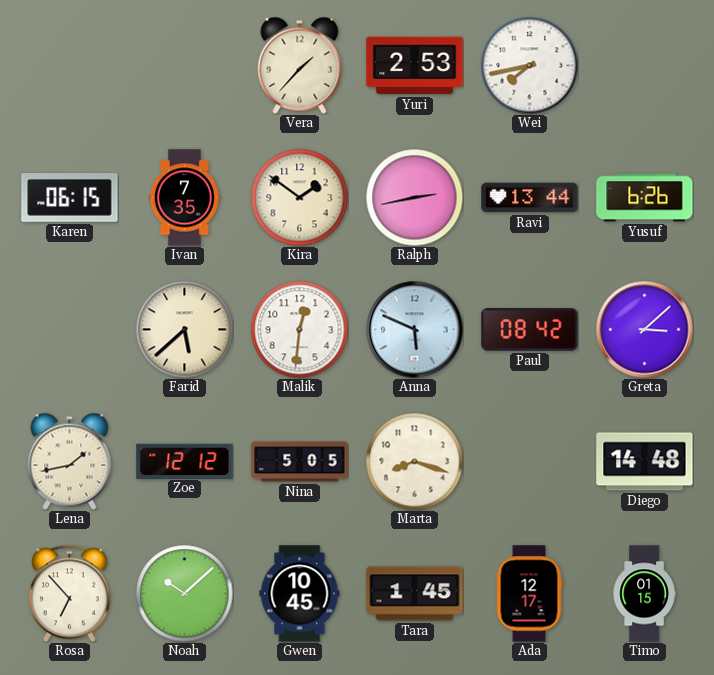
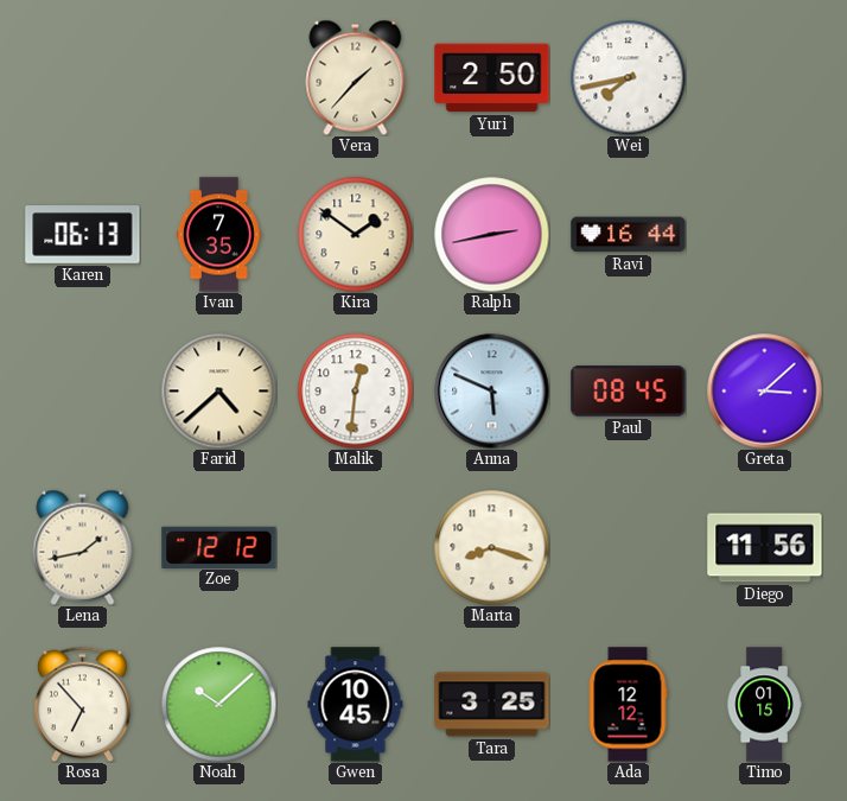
Yuri: 2:53 -> 2:50
Karen: 06:15 -> 06:13
Ravi: 13:44 -> 16:44
Yusuf: 6:26 -> none
Farid: 5:38 -> 4:38
Paul: 08:42 -> 08:45
Nina: 5:05 -> none
Diego: 14:48 -> 11:56
Tara: 1:45 -> 3:25
Ada: 12:17 -> 12:12
